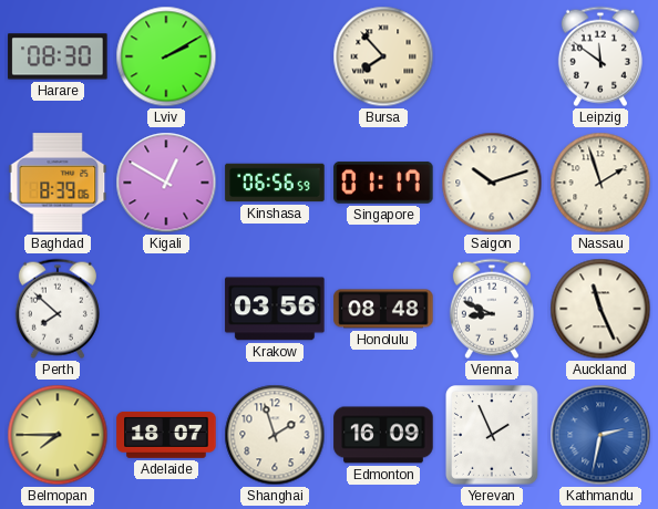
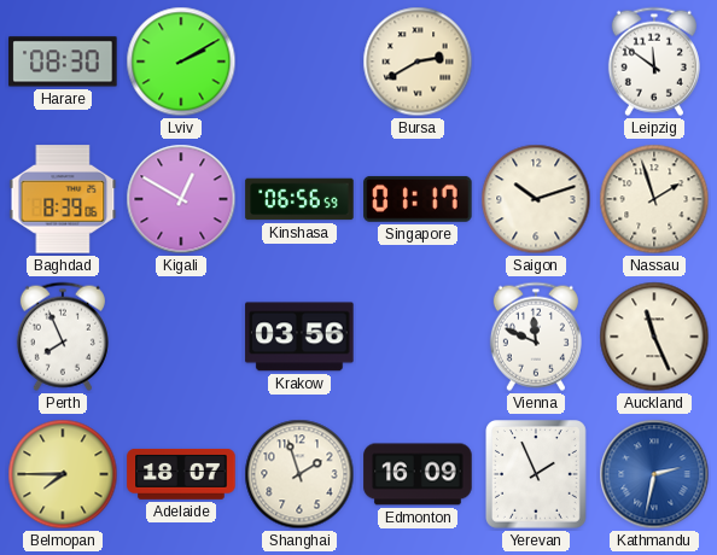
Bursa: 7:53 -> 2:40
Perth: 7:52 -> 7:56
Honolulu: 08:48 -> none
Vienna: 8:49 -> 11:49
